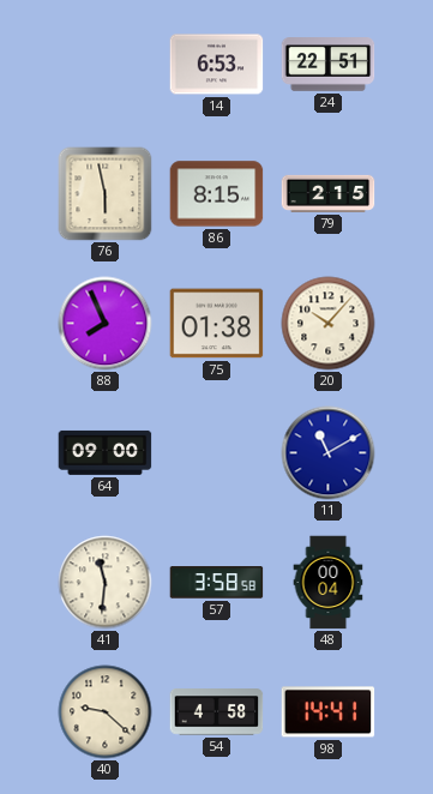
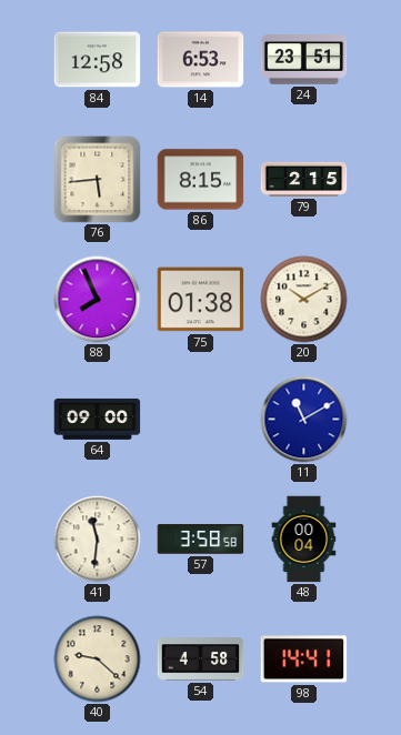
84: none -> 12:58
24: 22:51 -> 23:51
76: 5:58 -> 5:44
20: 10:07 -> 10:10
